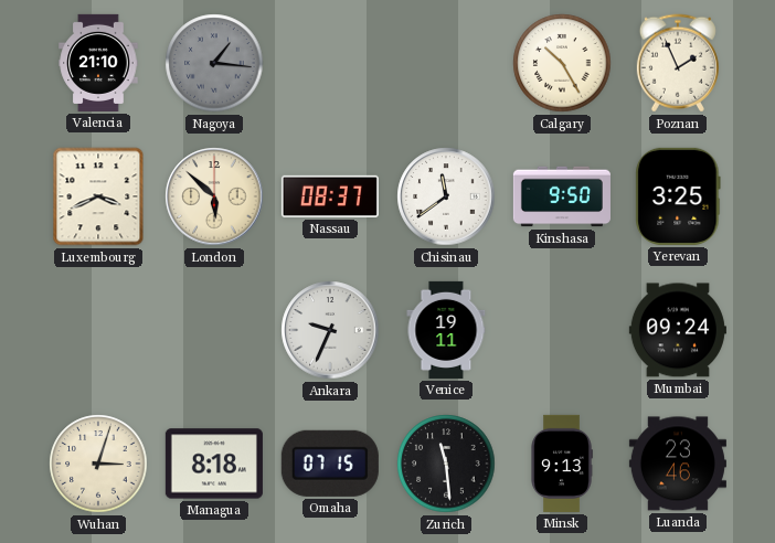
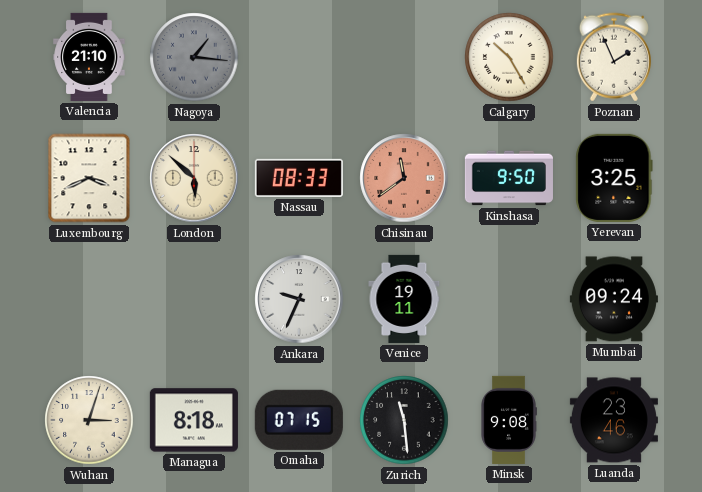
Nassau: 08:37 -> 08:33
Chisinau dial: white -> salmon
Minsk: 9:13 -> 9:08
